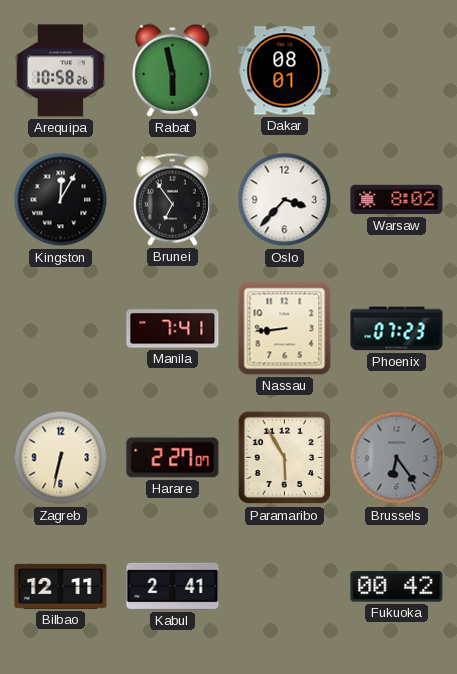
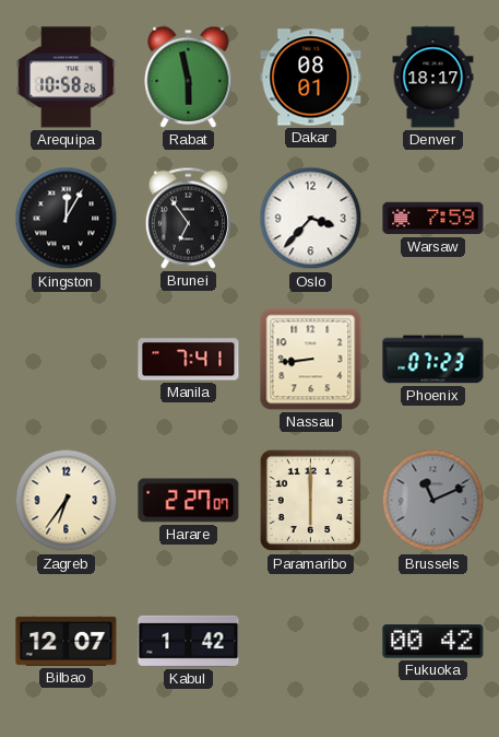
Denver: none -> 18:17
Warsaw: 8:02 -> 7:59
Zagreb: 6:32 -> 6:36
Paramaribo: 5:55 -> 6:00
Brussels: 6:24 -> 11:11
Bilbao: 12:11 -> 12:07
Kabul: 2:41 -> 1:42
